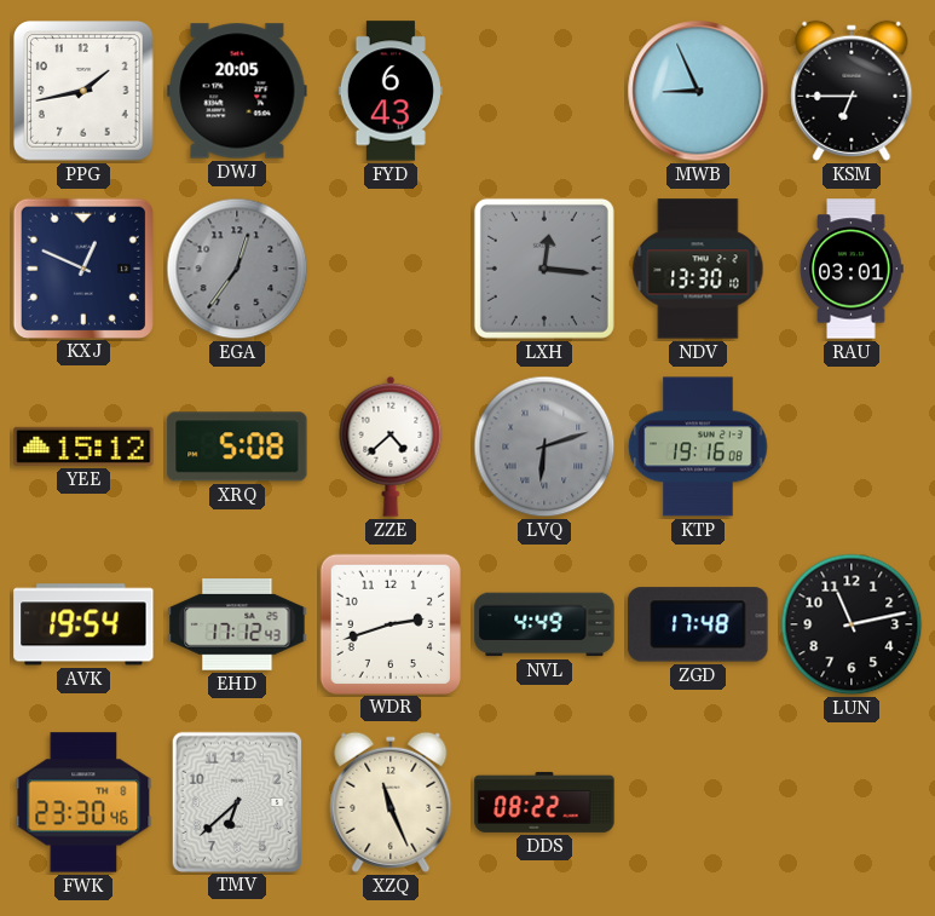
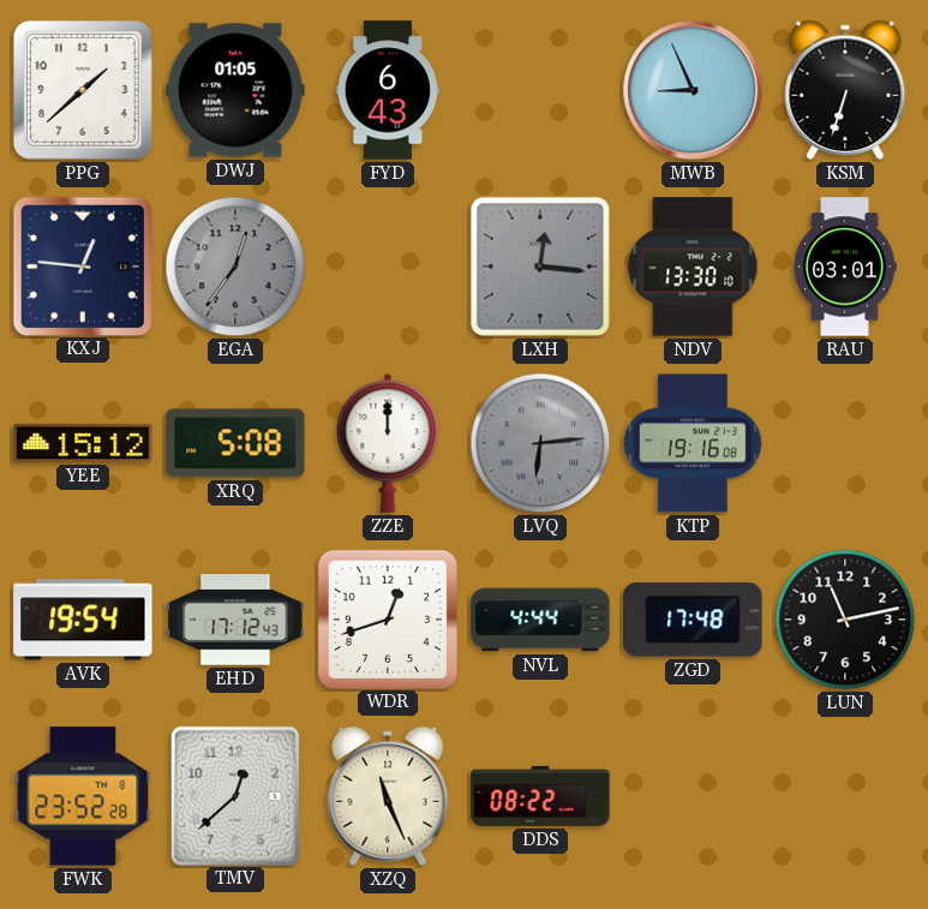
PPG: 1:43 -> 1:38
DWJ: 20:05 -> 01:05
KSM: 6:45 -> 6:33
KXJ: 12:49 -> 12:46
ZZE: 4:38 -> 12:00
LVQ: 6:12 -> 6:14
WDR: 2:42 -> 12:42
NVL: 4:49 -> 4:44
FWK: 23:30 -> 23:52
TMV: 6:38 -> 12:38
